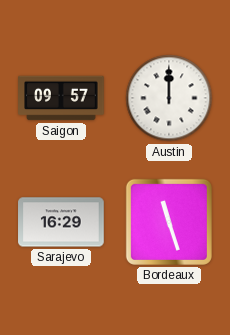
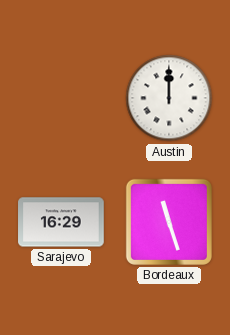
Saigon: 09:57 -> none
